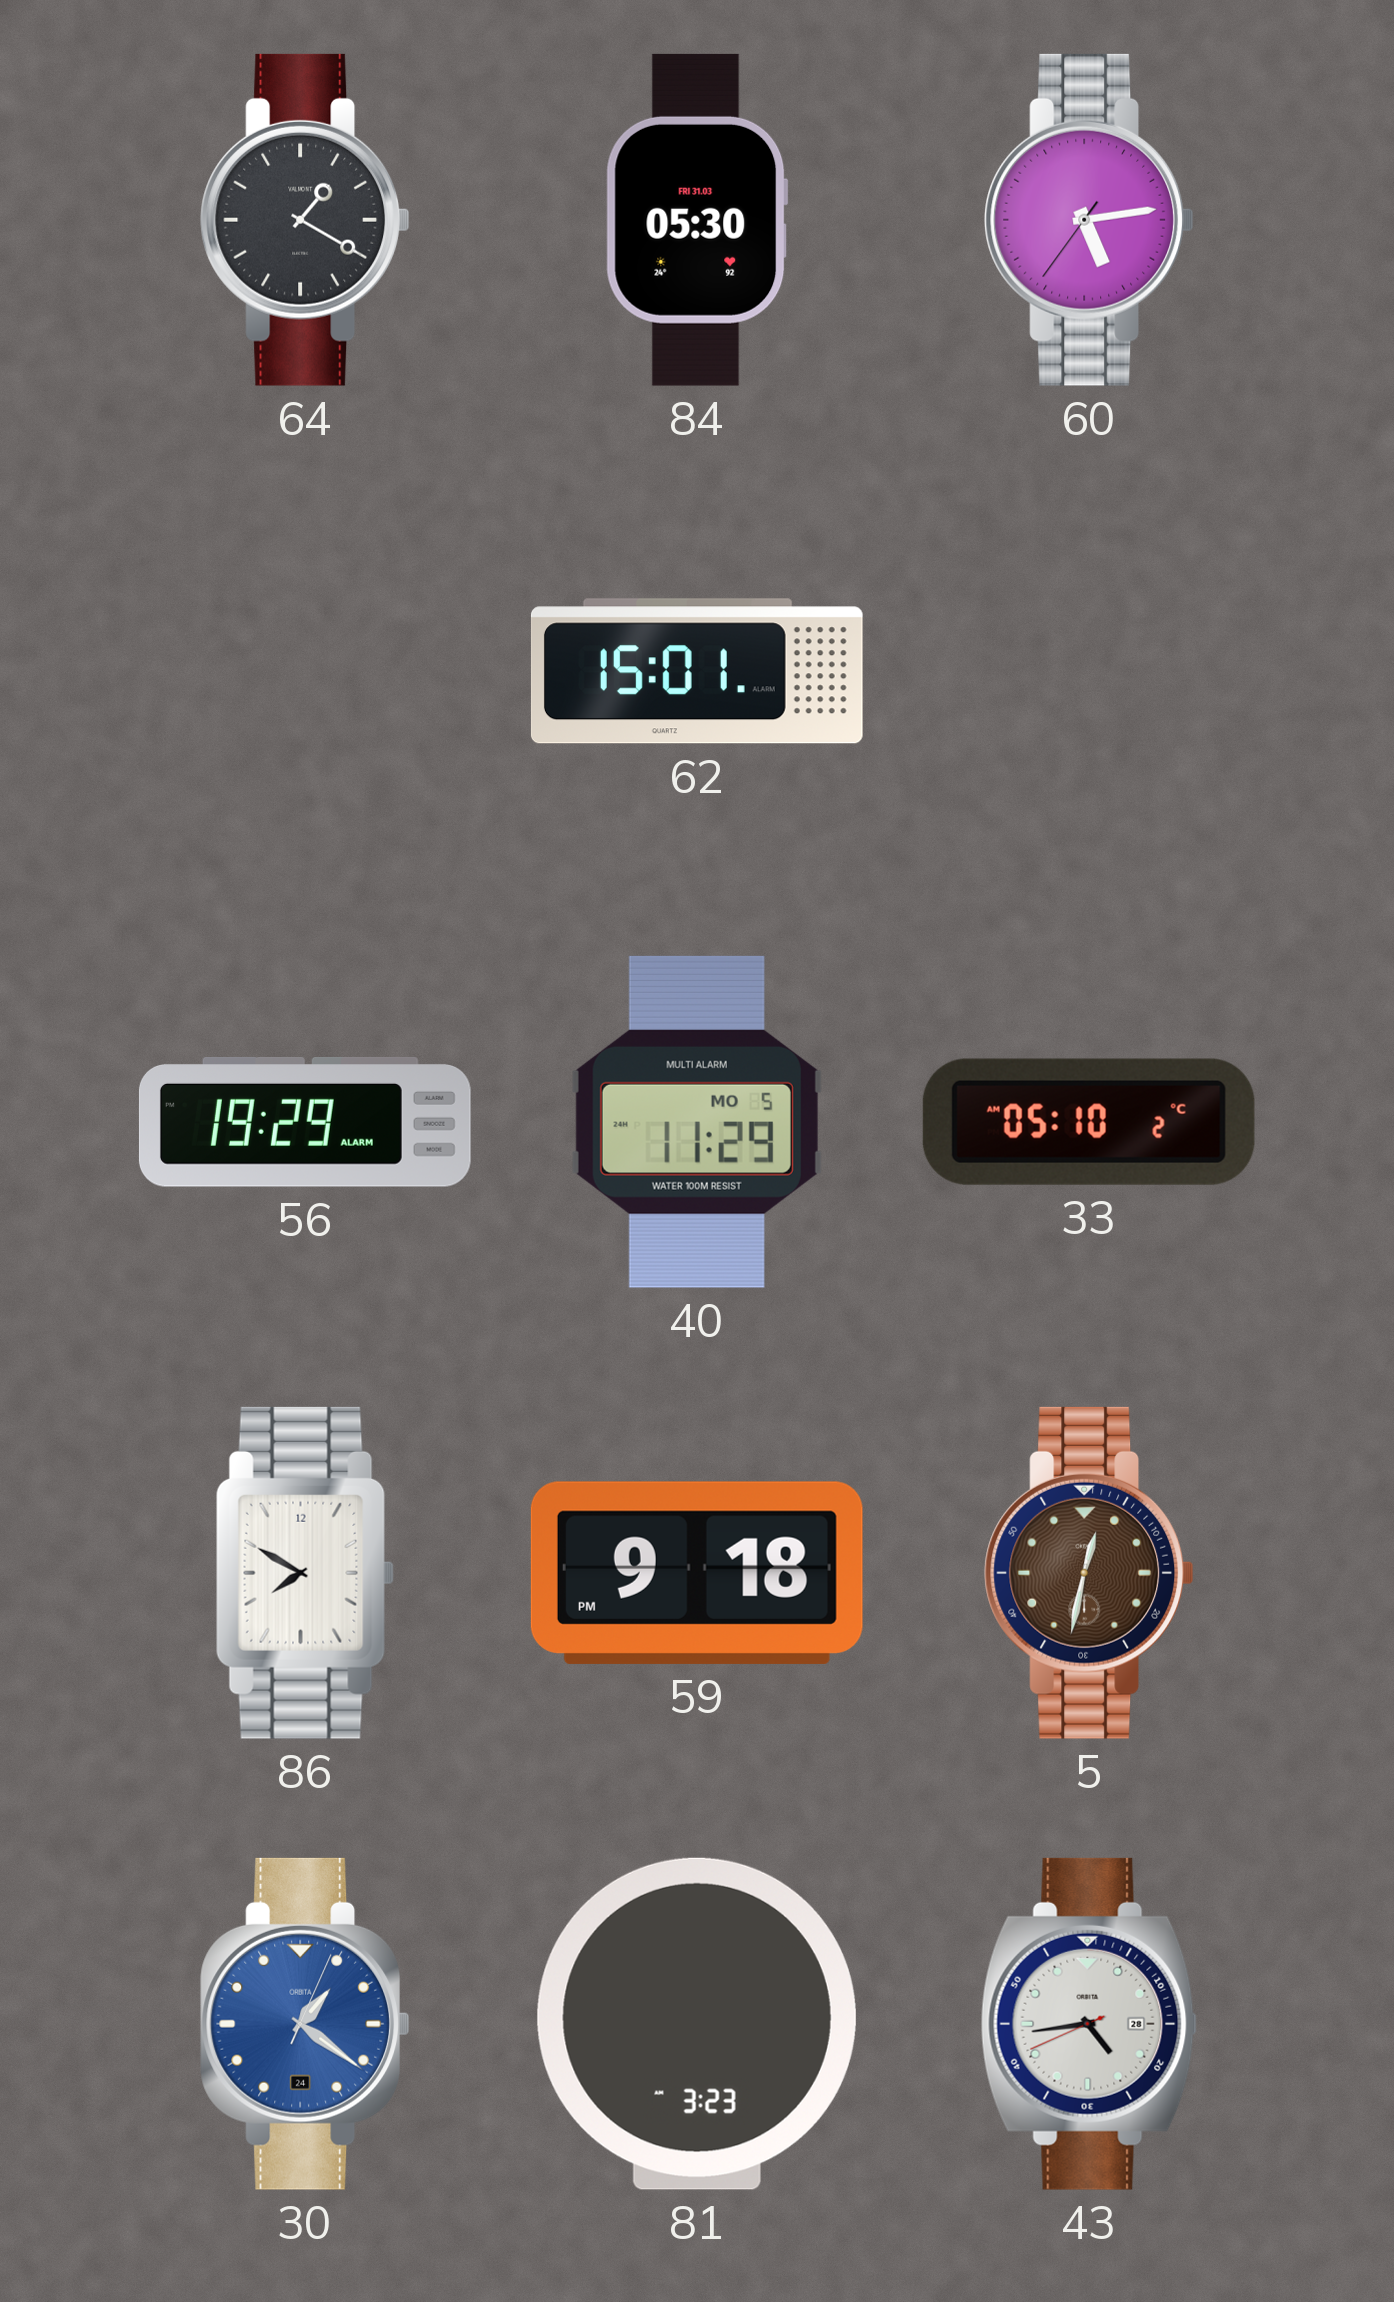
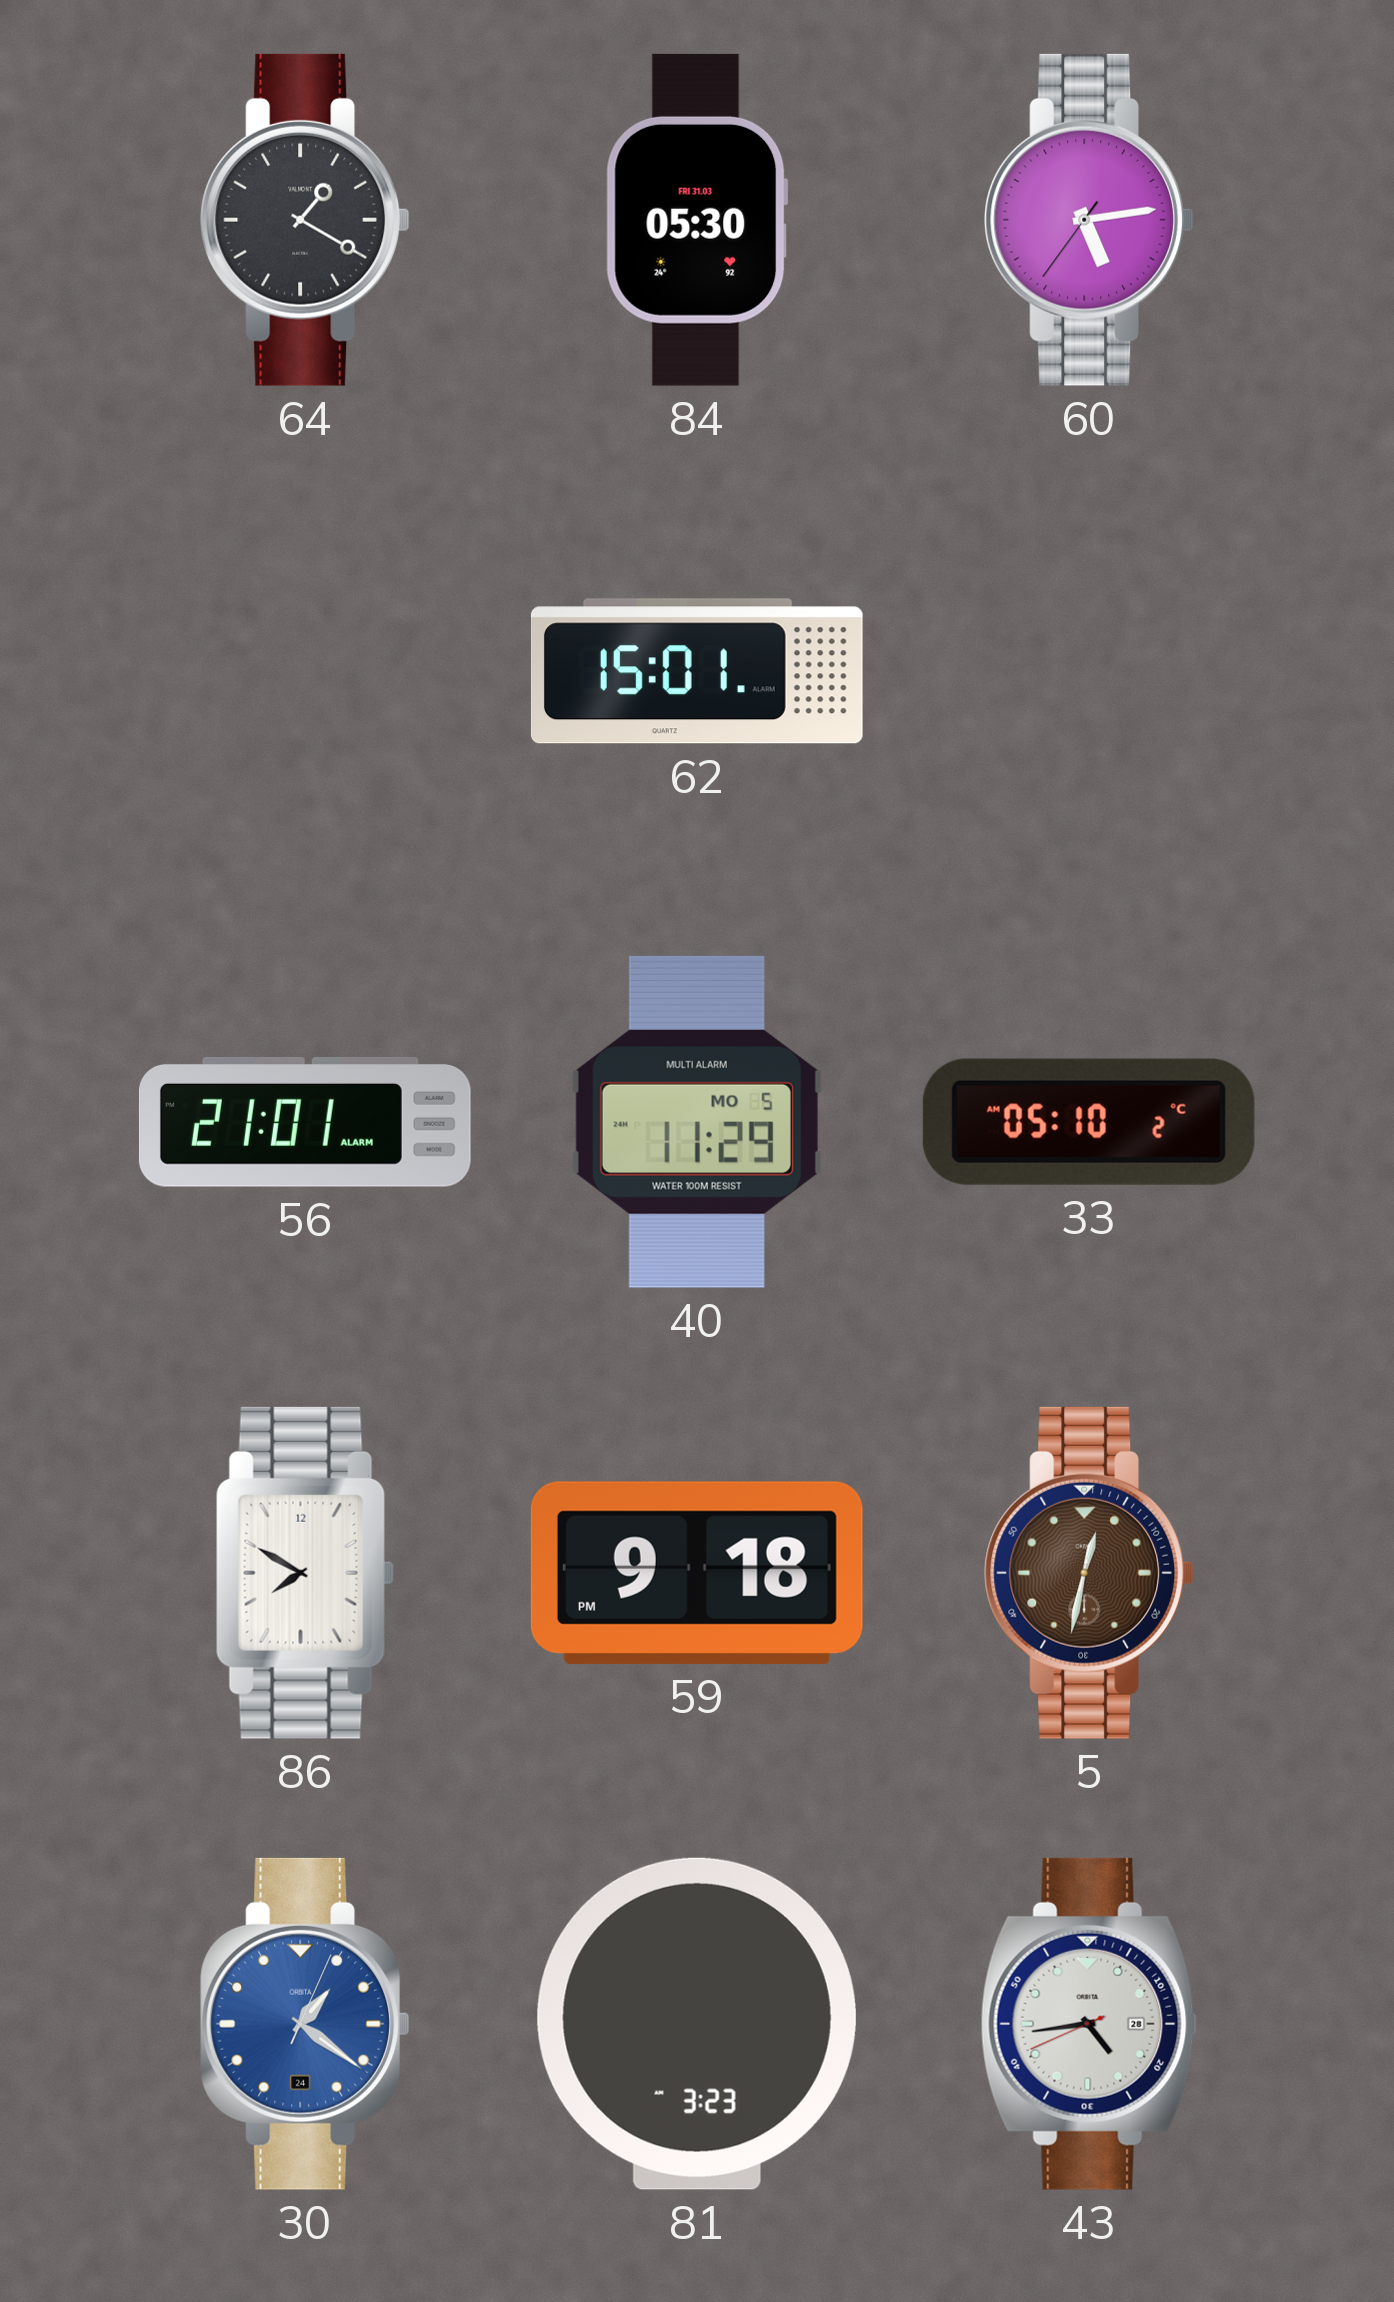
56: 19:29 -> 21:01
